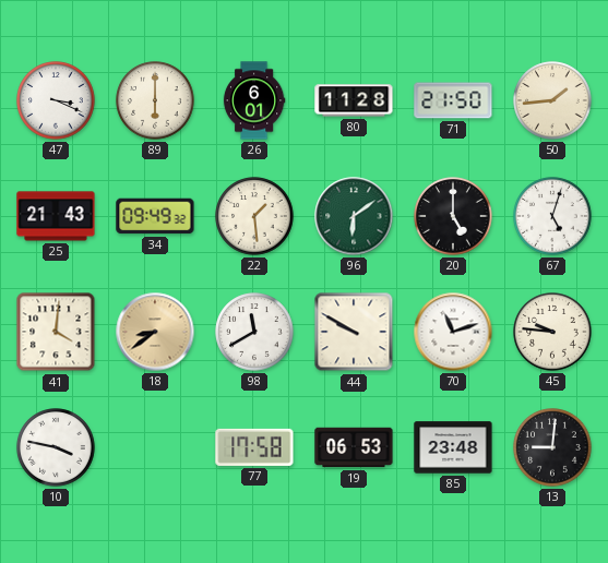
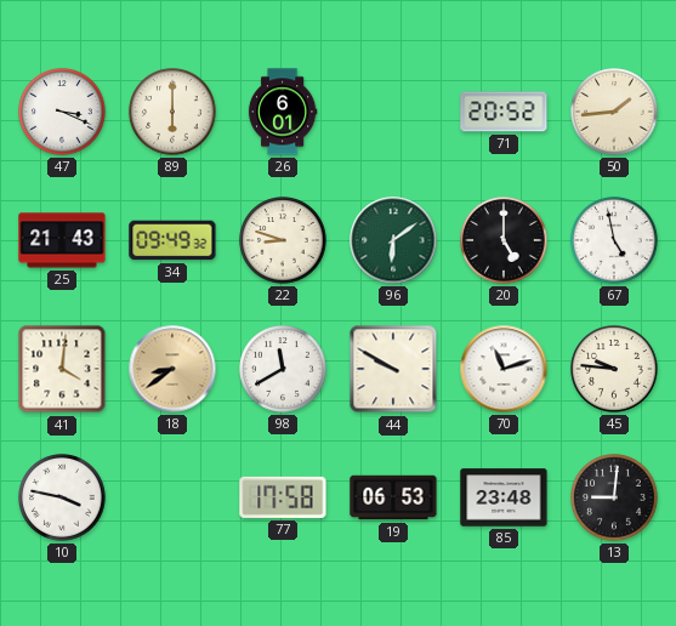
80: 11:28 -> none
71: 21:50 -> 20:52
22: 1:29 -> 8:48
67: 5:03 -> 4:58
